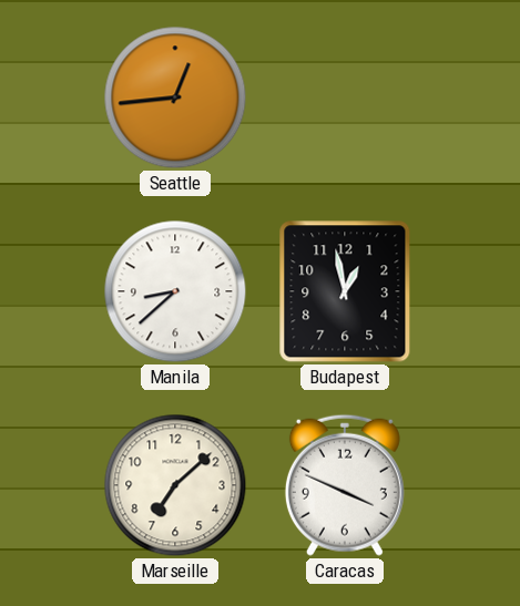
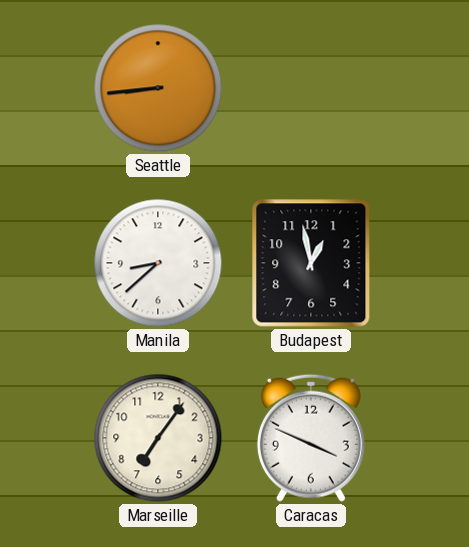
Seattle: 12:44 -> 8:44
Marseille: 7:08 -> 7:06
